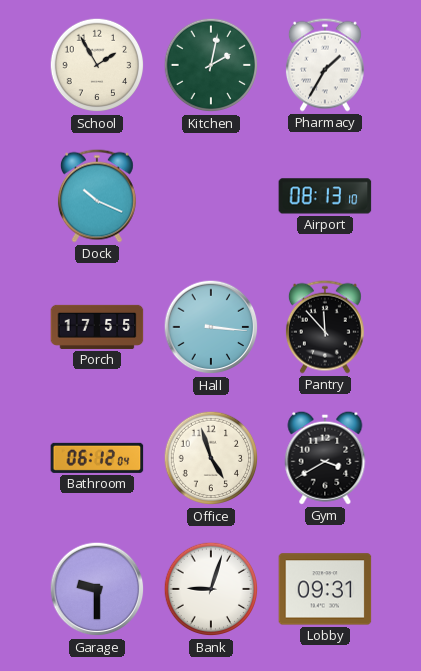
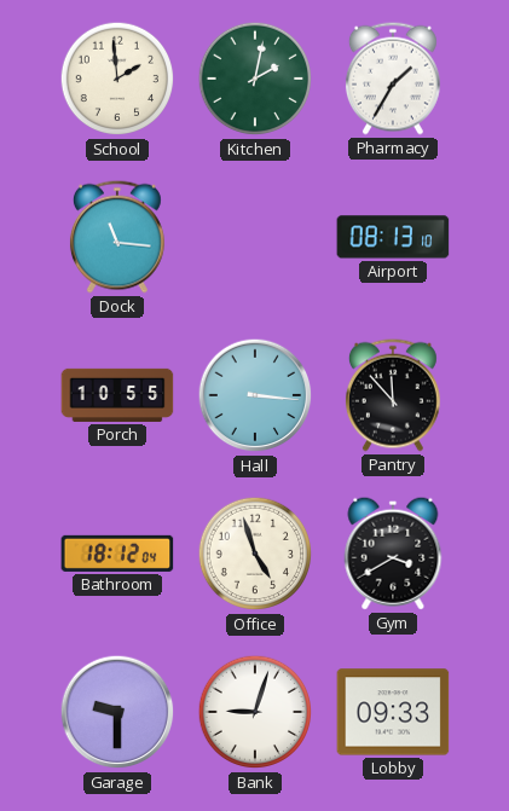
School: 1:55 -> 1:59
Dock: 10:19 -> 11:16
Porch: 17:55 -> 10:55
Bathroom: 06:12 -> 18:12
Lobby: 09:31 -> 09:33
